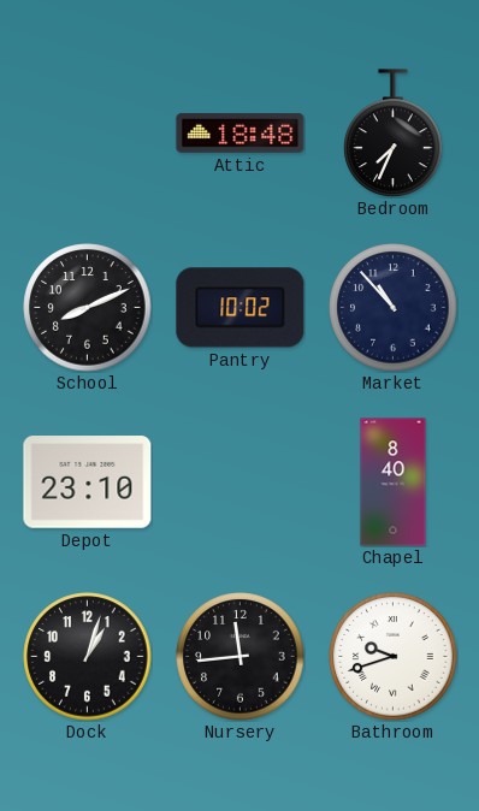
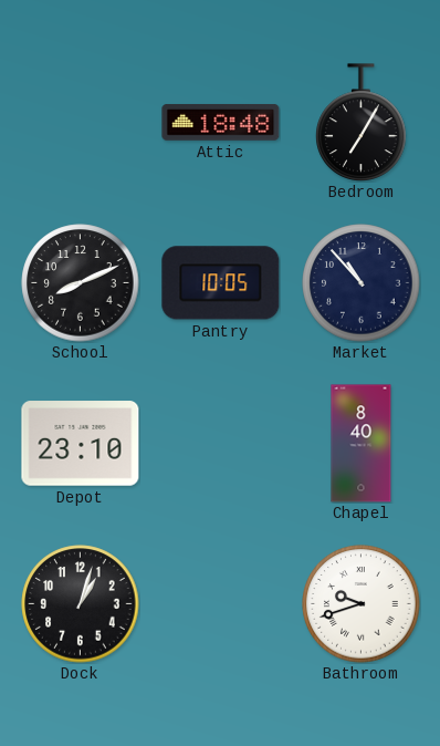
Bedroom: 7:34 -> 7:05
Pantry: 10:02 -> 10:05
Nursery: 11:44 -> none
